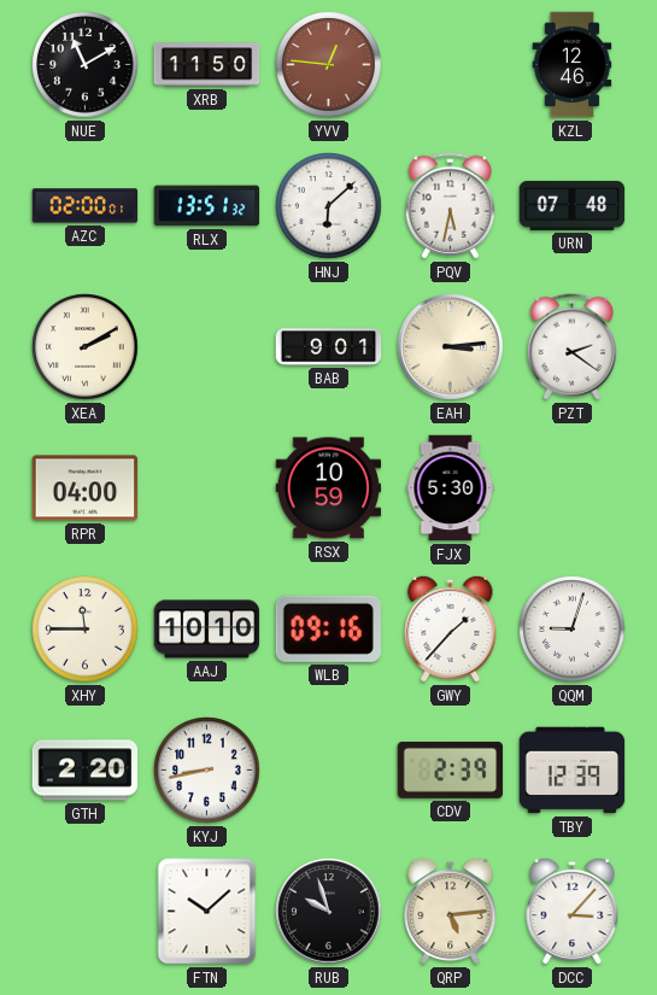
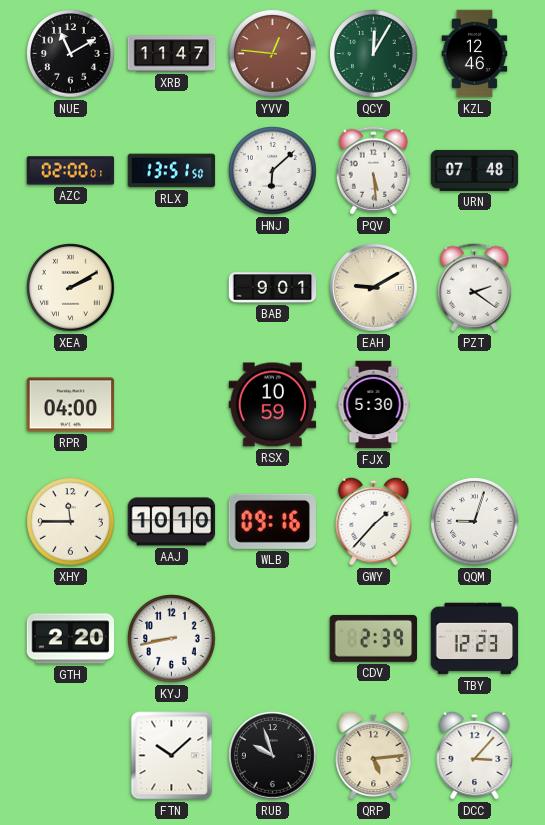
XRB: 11:50 -> 11:47
QCY: none -> 12:05
RLX: 13:51:32 -> 13:51:50
PQV: 5:32 -> 5:29
EAH: 3:14 -> 9:10
TBY: 12:39 -> 12:23
